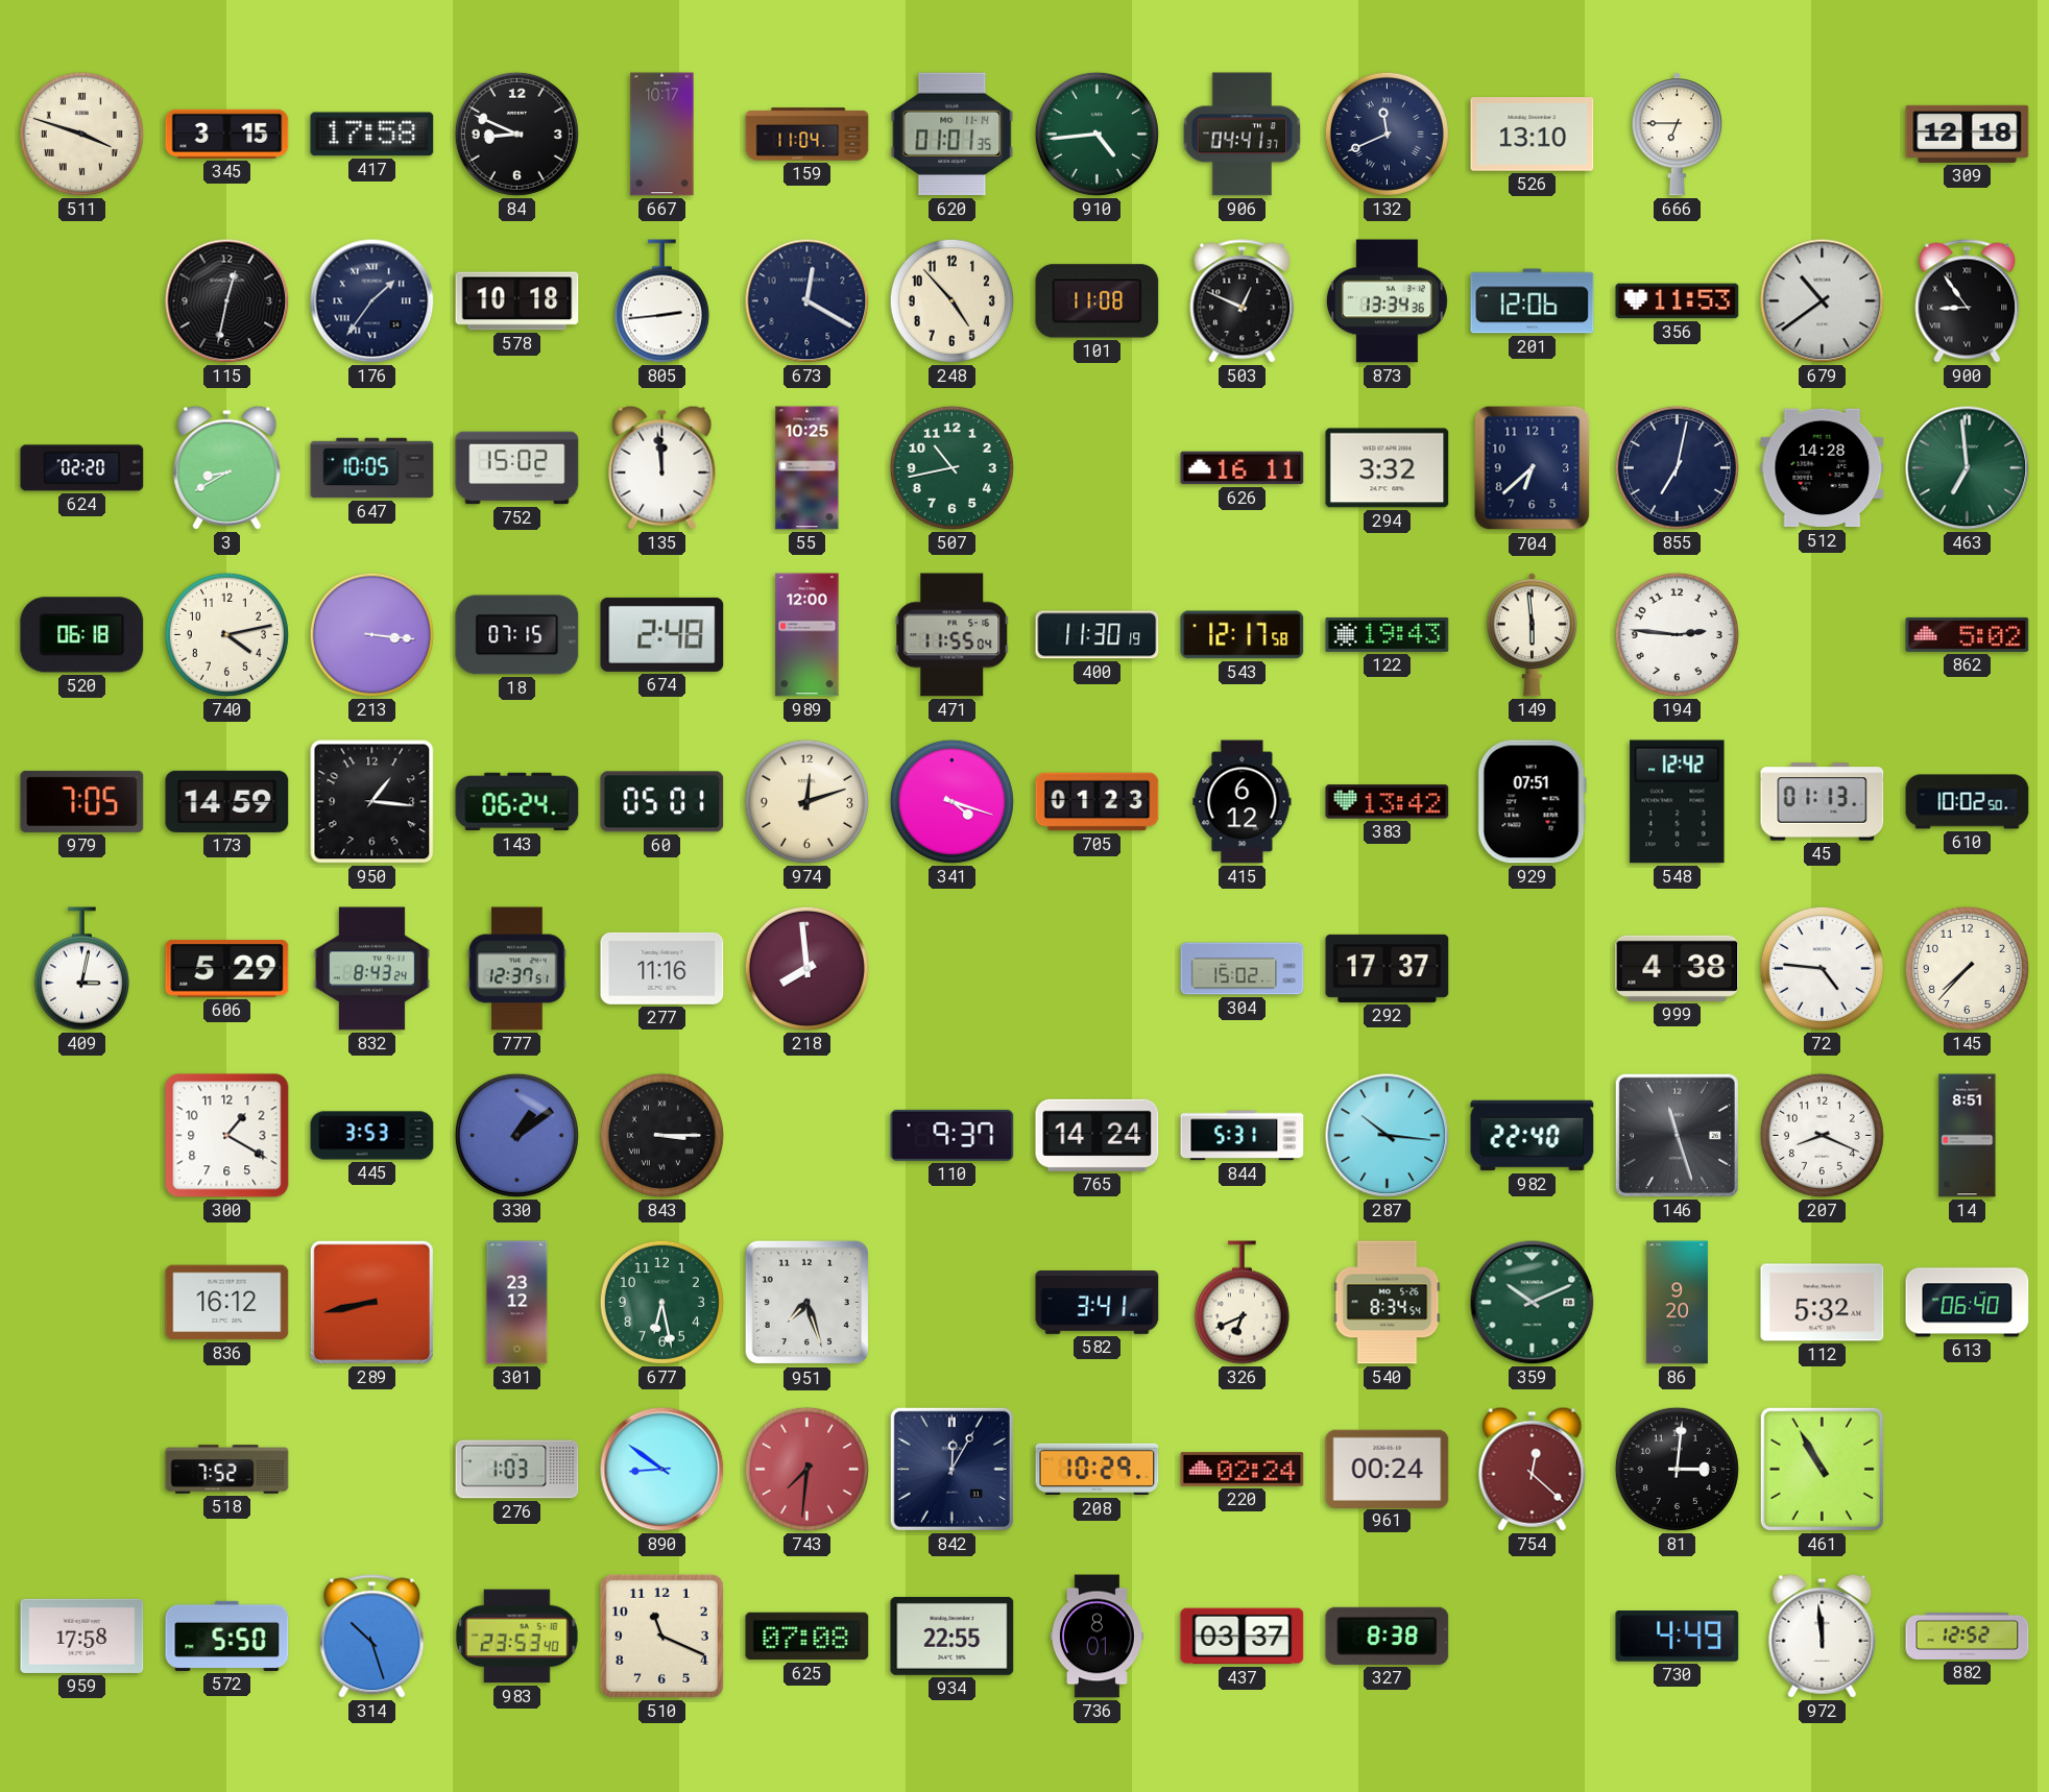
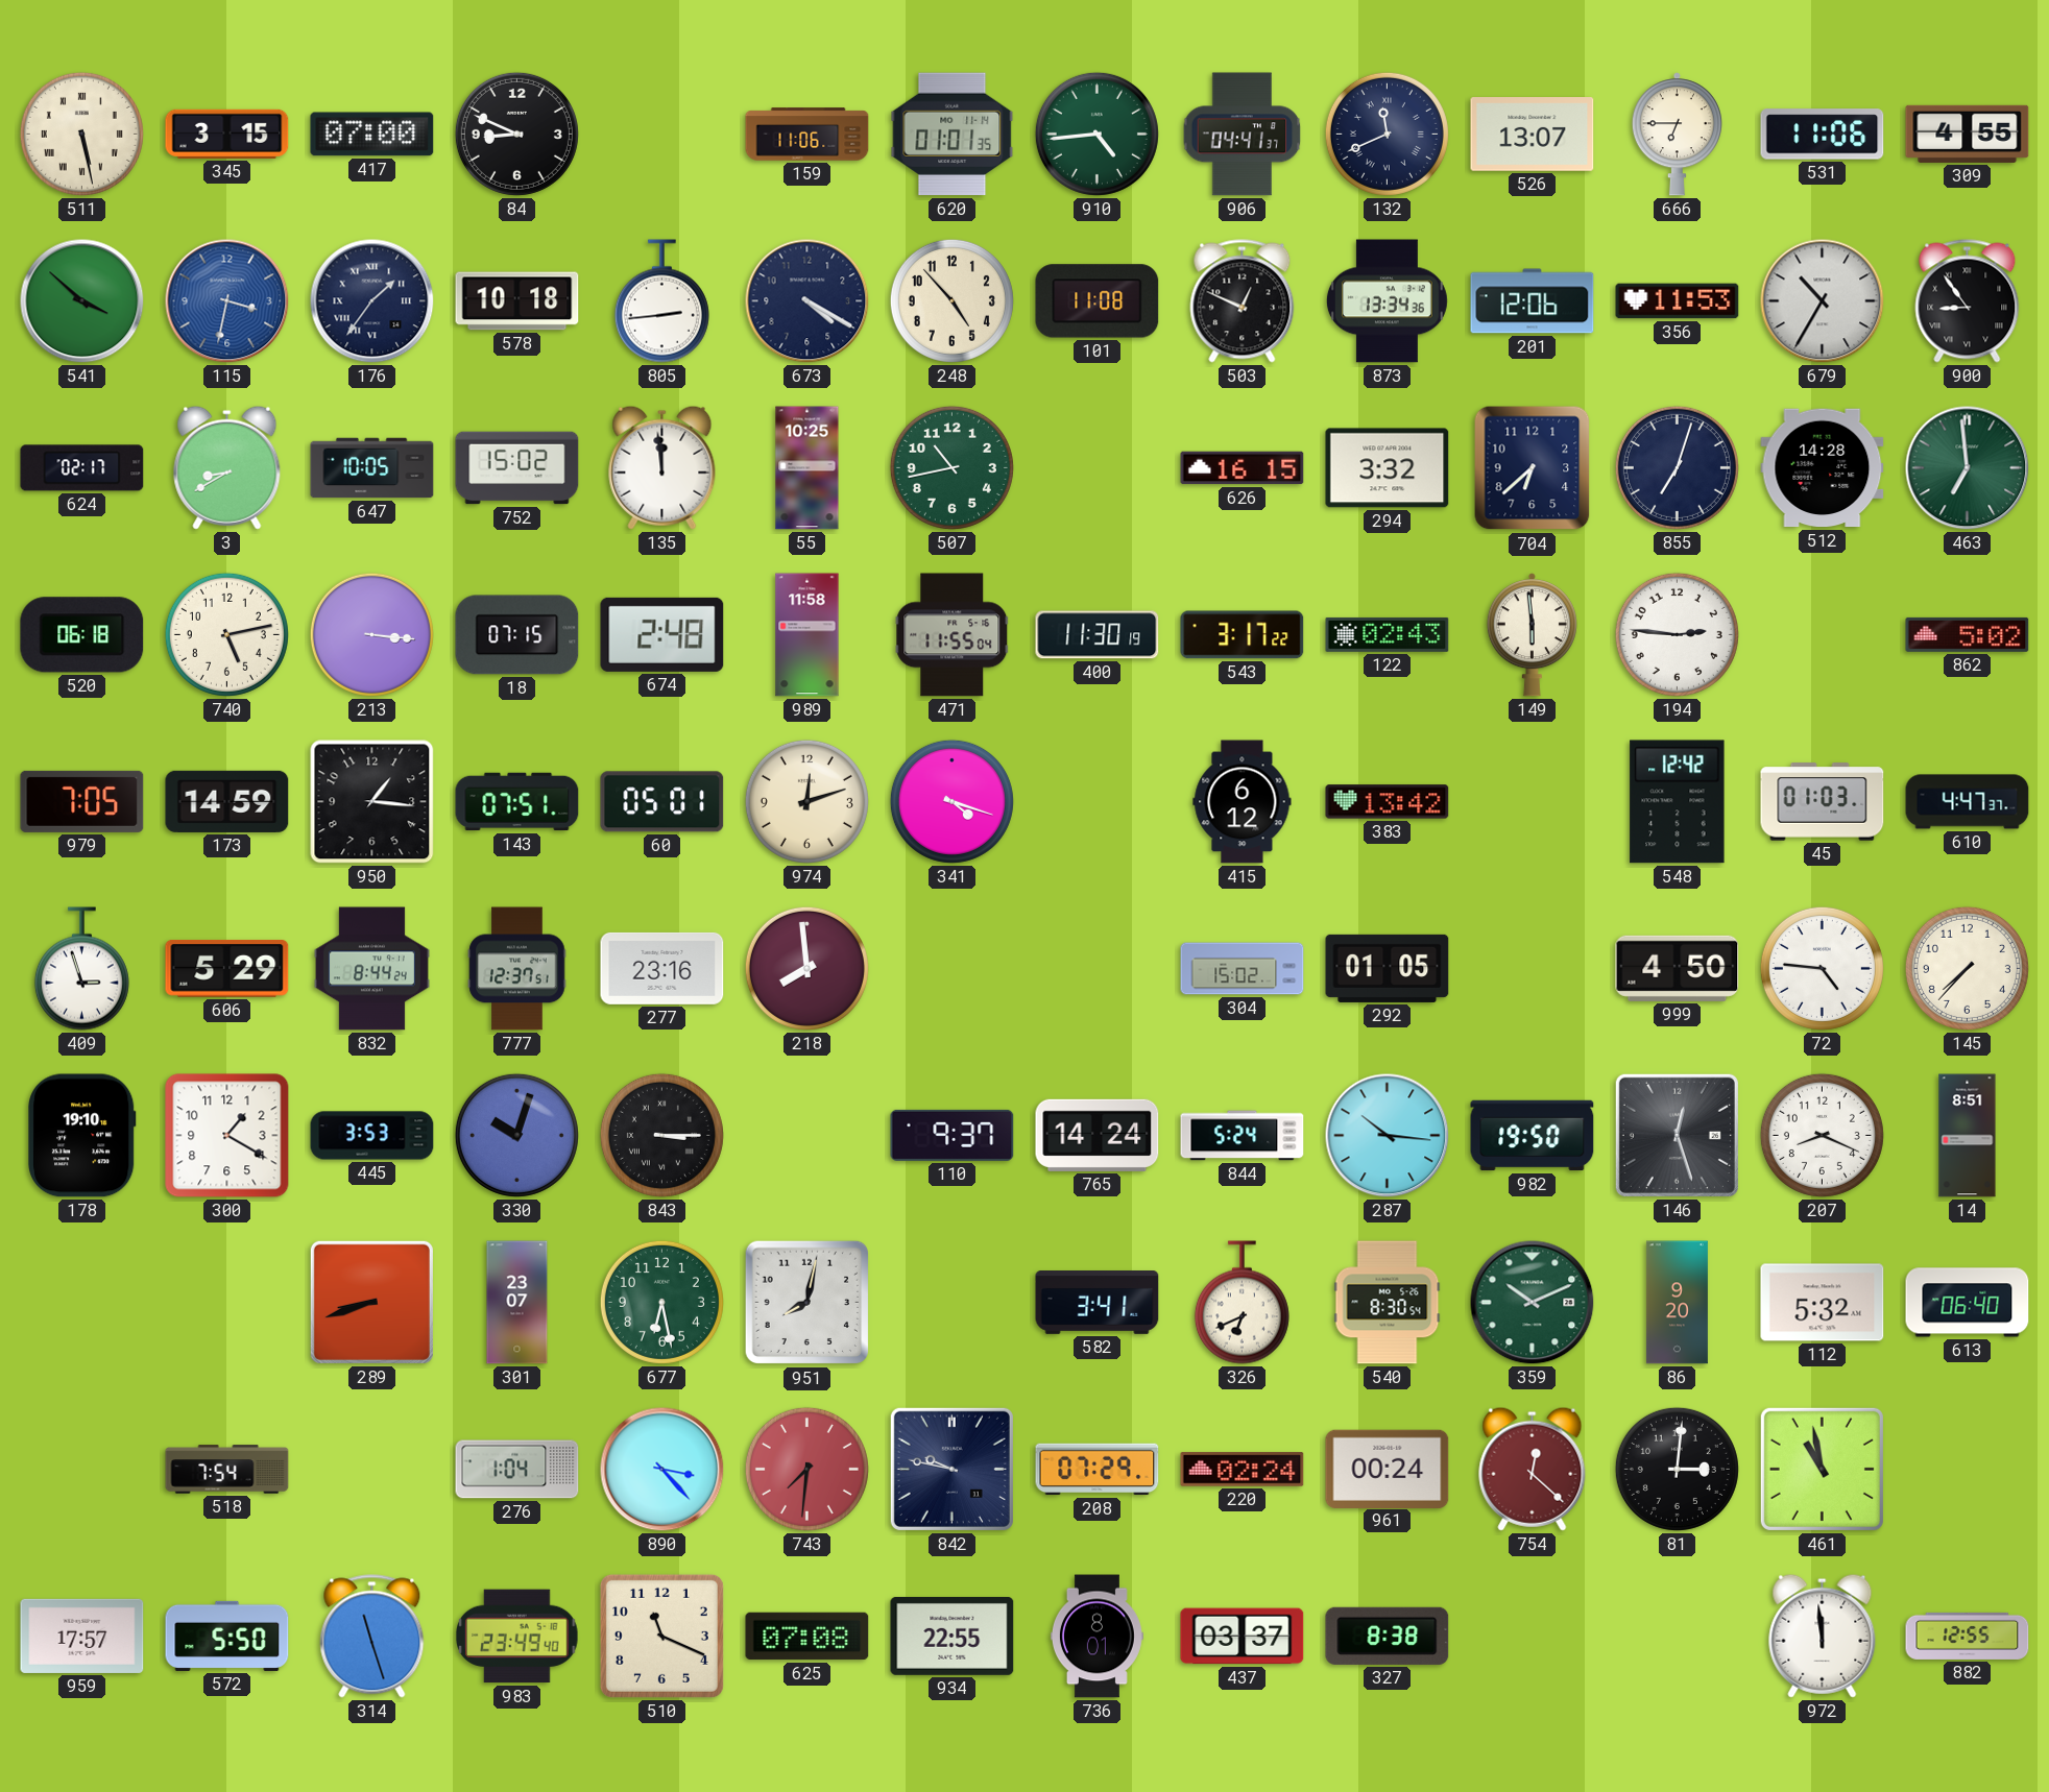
511: 3:48 -> 5:28
417: 17:58 -> 07:00
667: 10:17 -> none
159: 11:04 -> 11:06
526: 13:10 -> 13:07
531: none -> 11:06
309: 12:18 -> 4:55
541: none -> 3:52
115: 12:32 -> 3:32
115 dial: black -> blue
673: 12:20 -> 4:20
679: 10:39 -> 10:35
624: 02:20 -> 02:17
626: 16:11 -> 16:15
855: 7:02 -> 7:03
740: 4:13 -> 5:13
989: 12:00 -> 11:58
543: 12:17 -> 3:17
122: 19:43 -> 02:43
143: 06:24 -> 07:51
705: 01:23 -> none
929: 07:51 -> none
45: 01:13 -> 01:03
610: 10:02 -> 4:47
409: 3:02 -> 2:57
832: 8:43 -> 8:44
277: 11:16 -> 23:16
292: 17:37 -> 01:05
999: 4:38 -> 4:50
178: none -> 19:10
330: 1:09 -> 10:03
844: 5:31 -> 5:24
982: 22:40 -> 19:50
146: 11:27 -> 12:27
836: 16:12 -> none
289: 8:43 -> 8:42
301: 23:12 -> 23:07
951: 7:27 -> 8:02
540: 8:34 -> 8:30
518: 7:52 -> 7:54
276: 1:03 -> 1:04
890: 8:51 -> 3:23
842: 12:05 -> 9:47
208: 10:29 -> 07:29
461: 10:55 -> 10:58
959: 17:58 -> 17:57
314: 10:27 -> 11:27
983: 23:53 -> 23:49
730: 4:49 -> none
882: 12:52 -> 12:55
